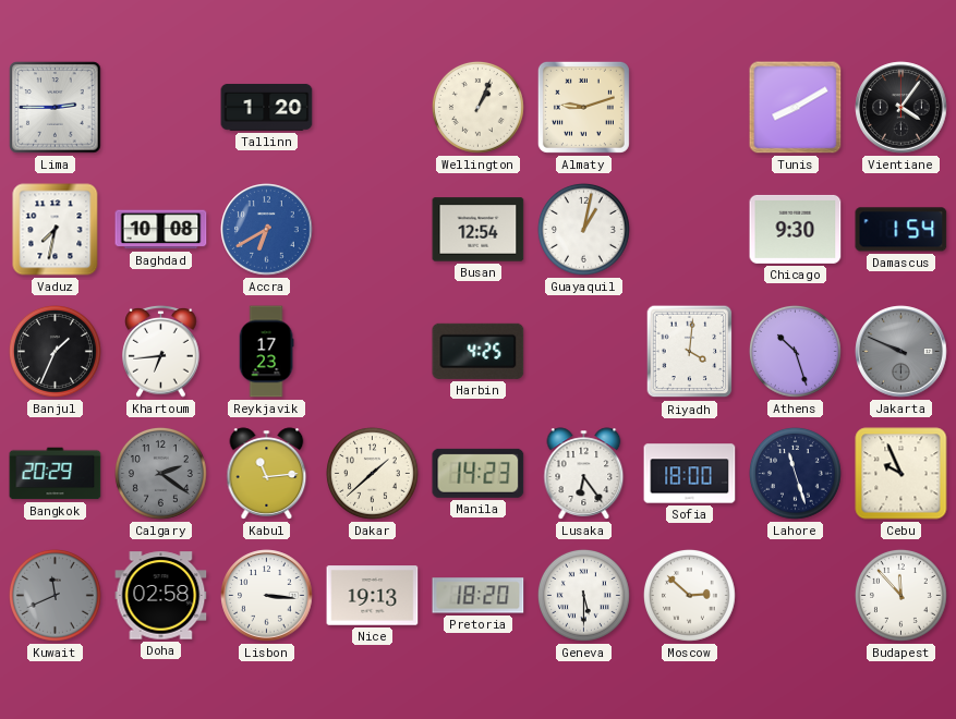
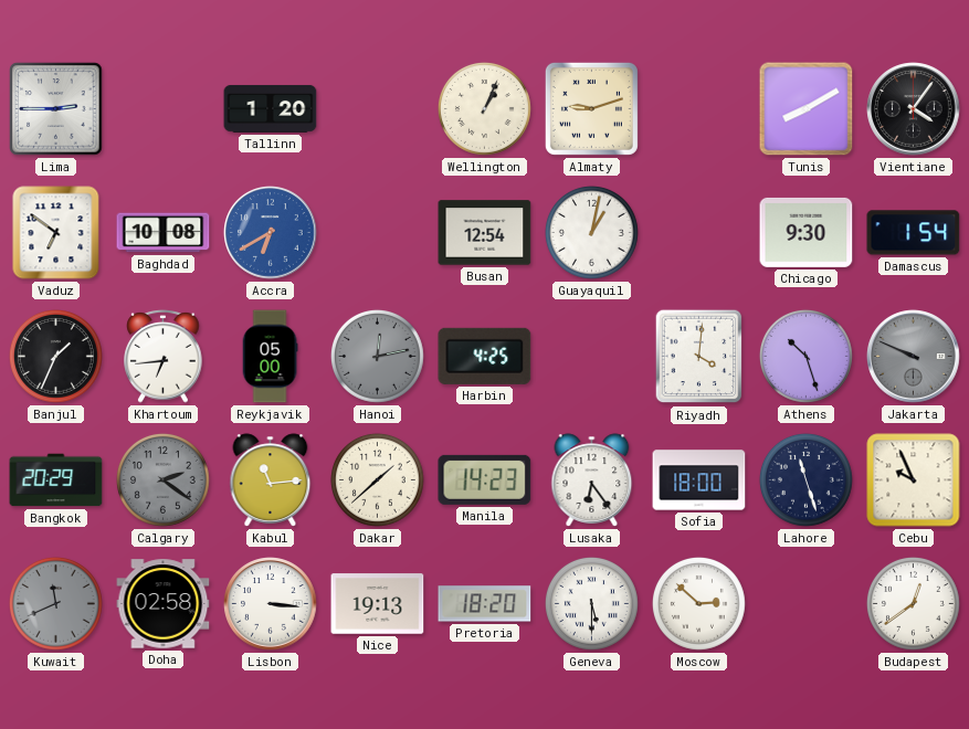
Vaduz: 7:32 -> 6:51
Reykjavik: 17:23 -> 05:00
Hanoi: none -> 12:13
Budapest: 11:53 -> 12:39
